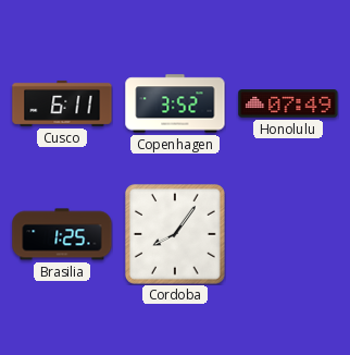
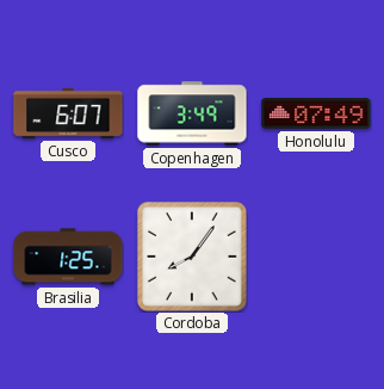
Cusco: 6:11 -> 6:07
Copenhagen: 3:52 -> 3:49
